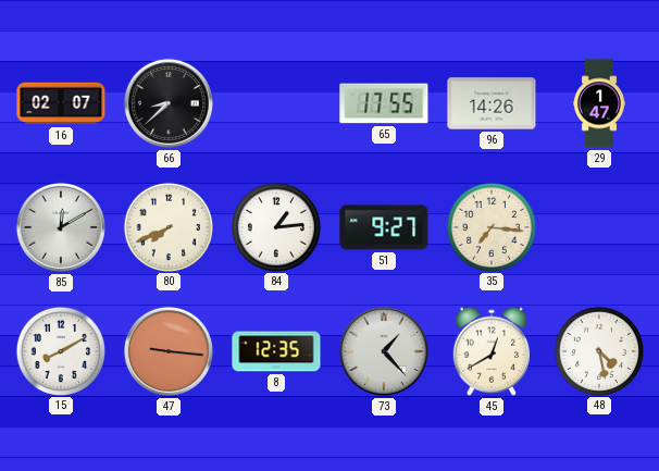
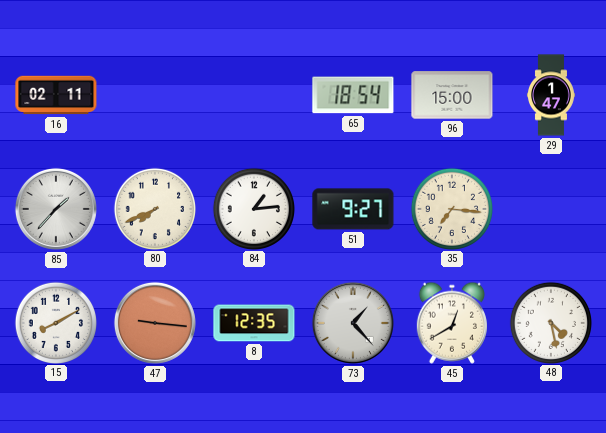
16: 02:07 -> 02:11
66: 8:38 -> none
65: 17:55 -> 18:54
96: 14:26 -> 15:00
85: 12:10 -> 1:37
